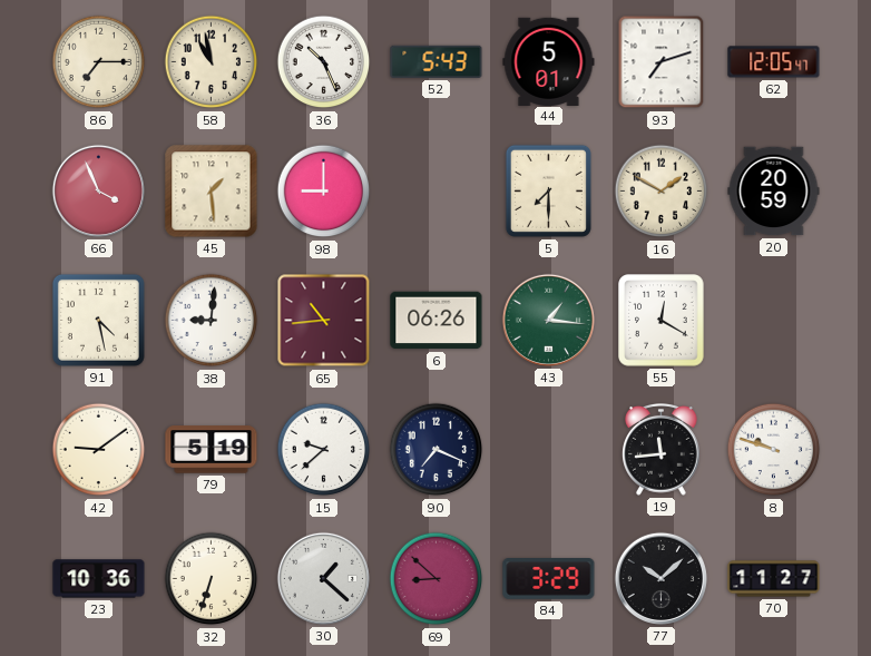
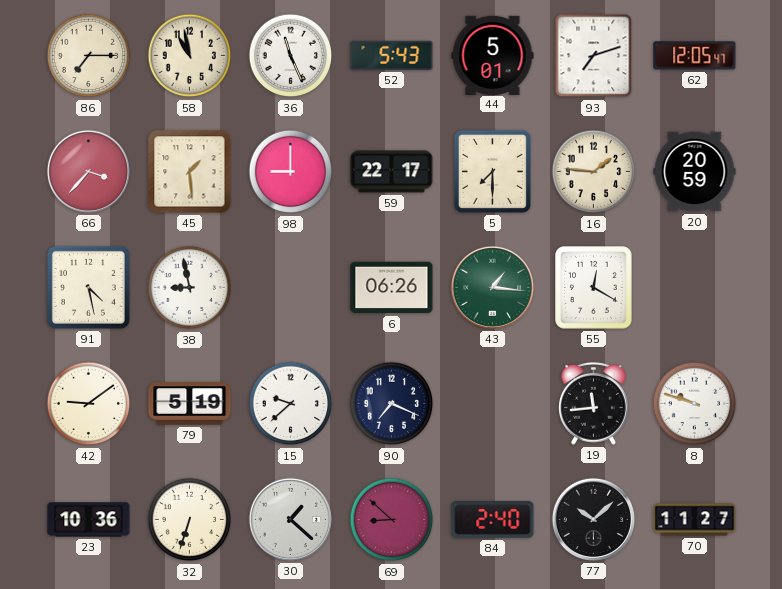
36: 10:26 -> 11:26
66: 3:56 -> 3:37
59: none -> 22:17
16: 1:50 -> 1:46
38: 9:01 -> 8:58
65: 10:44 -> none
84: 3:29 -> 2:40
